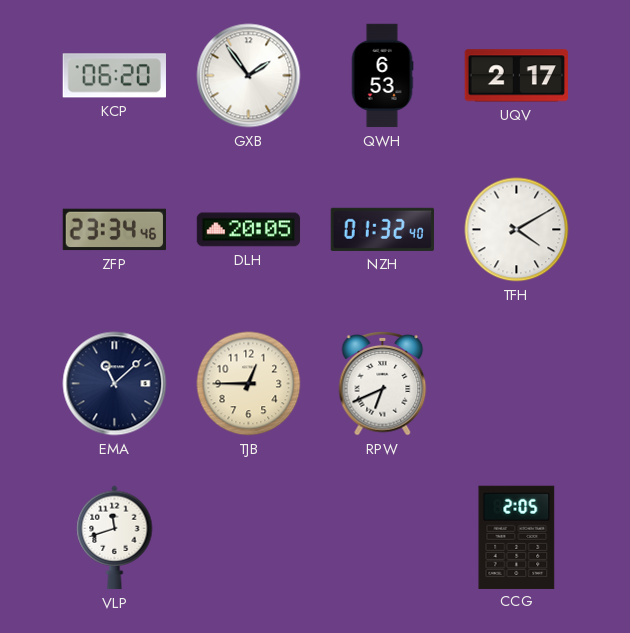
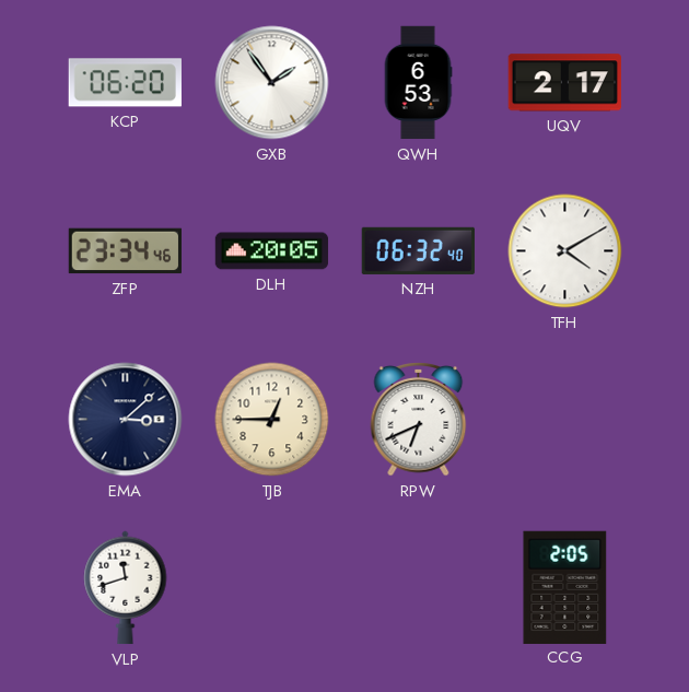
NZH: 01:32 -> 06:32
EMA: 11:08 -> 3:08
